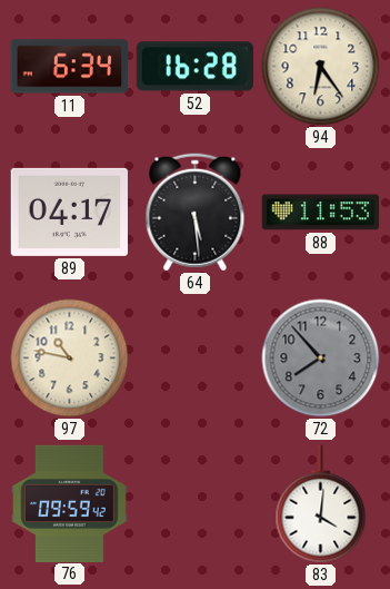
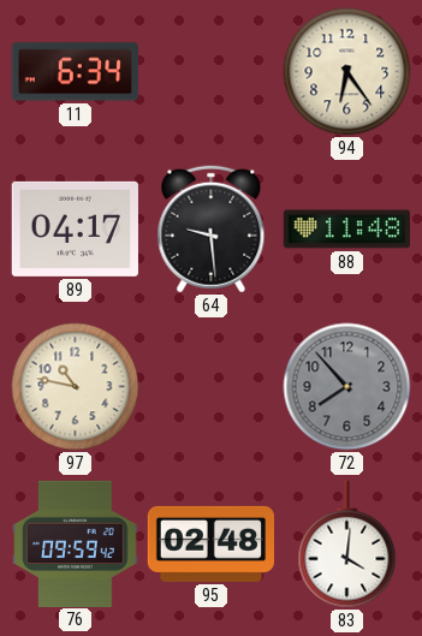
52: 16:28 -> none
64: 5:29 -> 9:29
88: 11:53 -> 11:48
95: none -> 02:48
